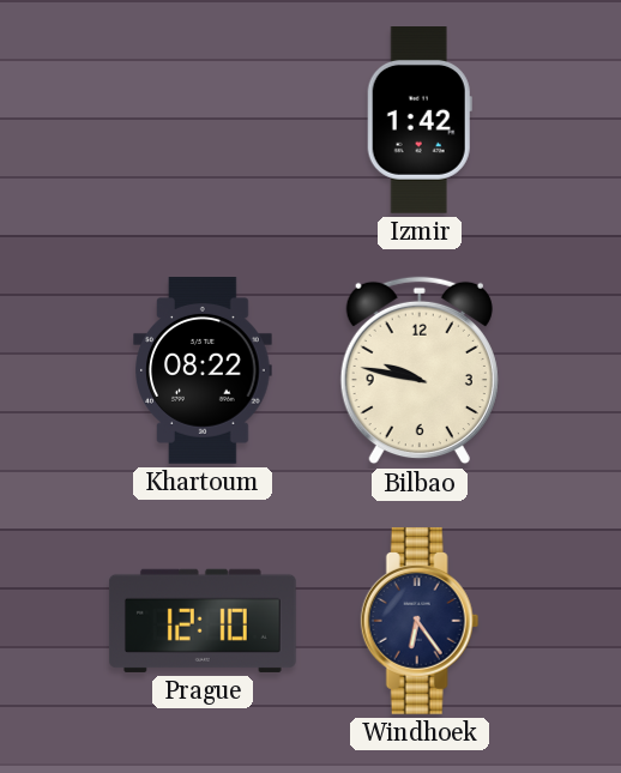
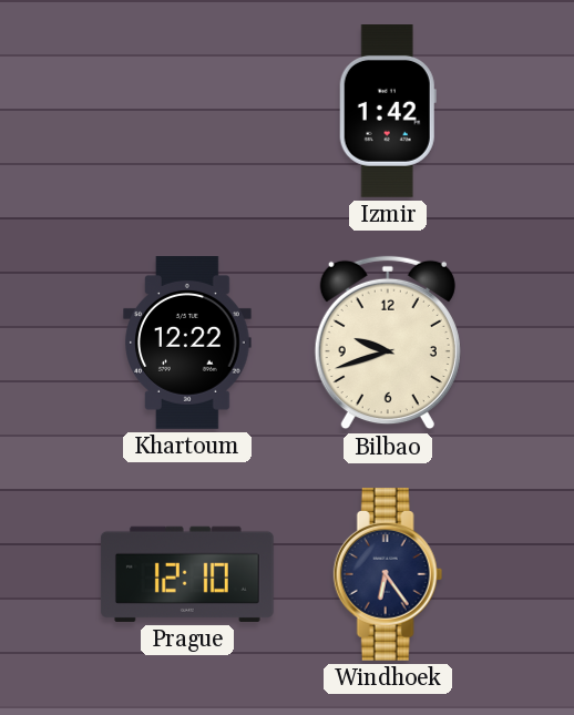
Khartoum: 08:22 -> 12:22
Bilbao: 9:47 -> 9:42
